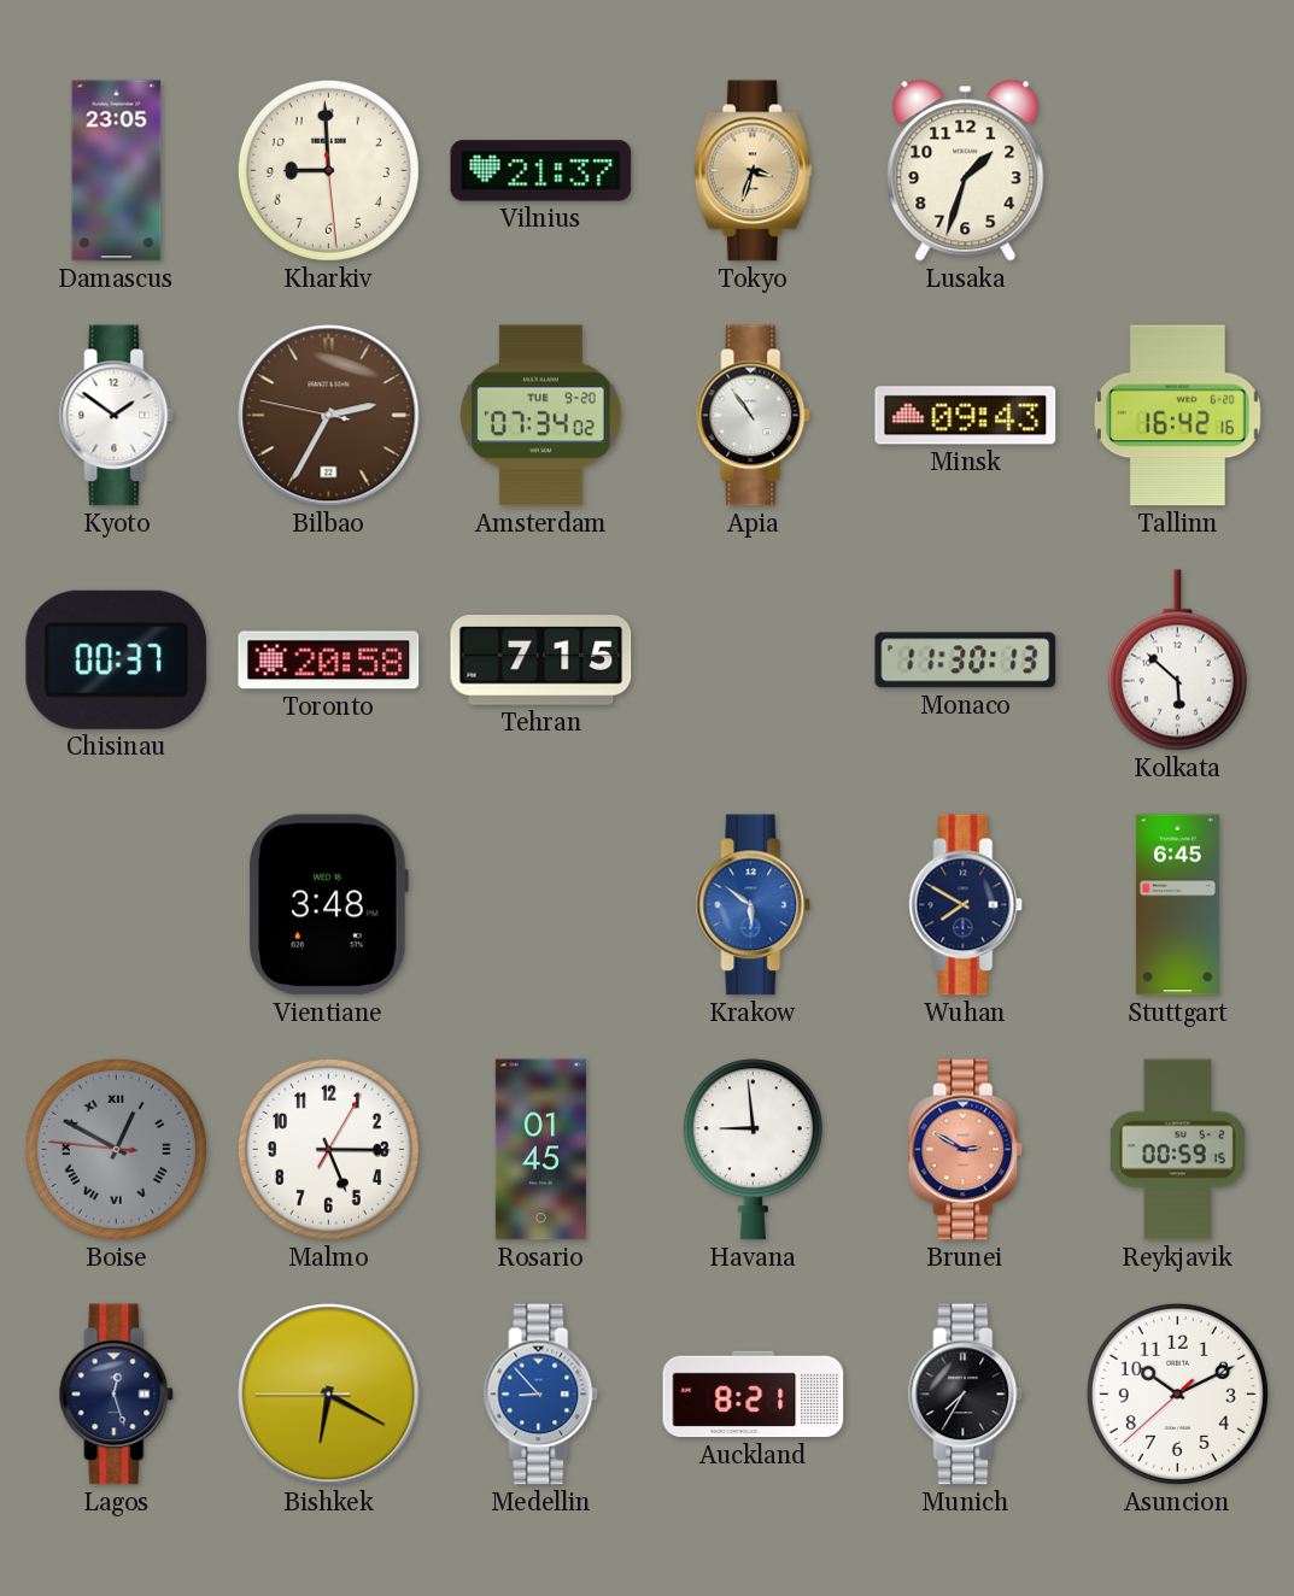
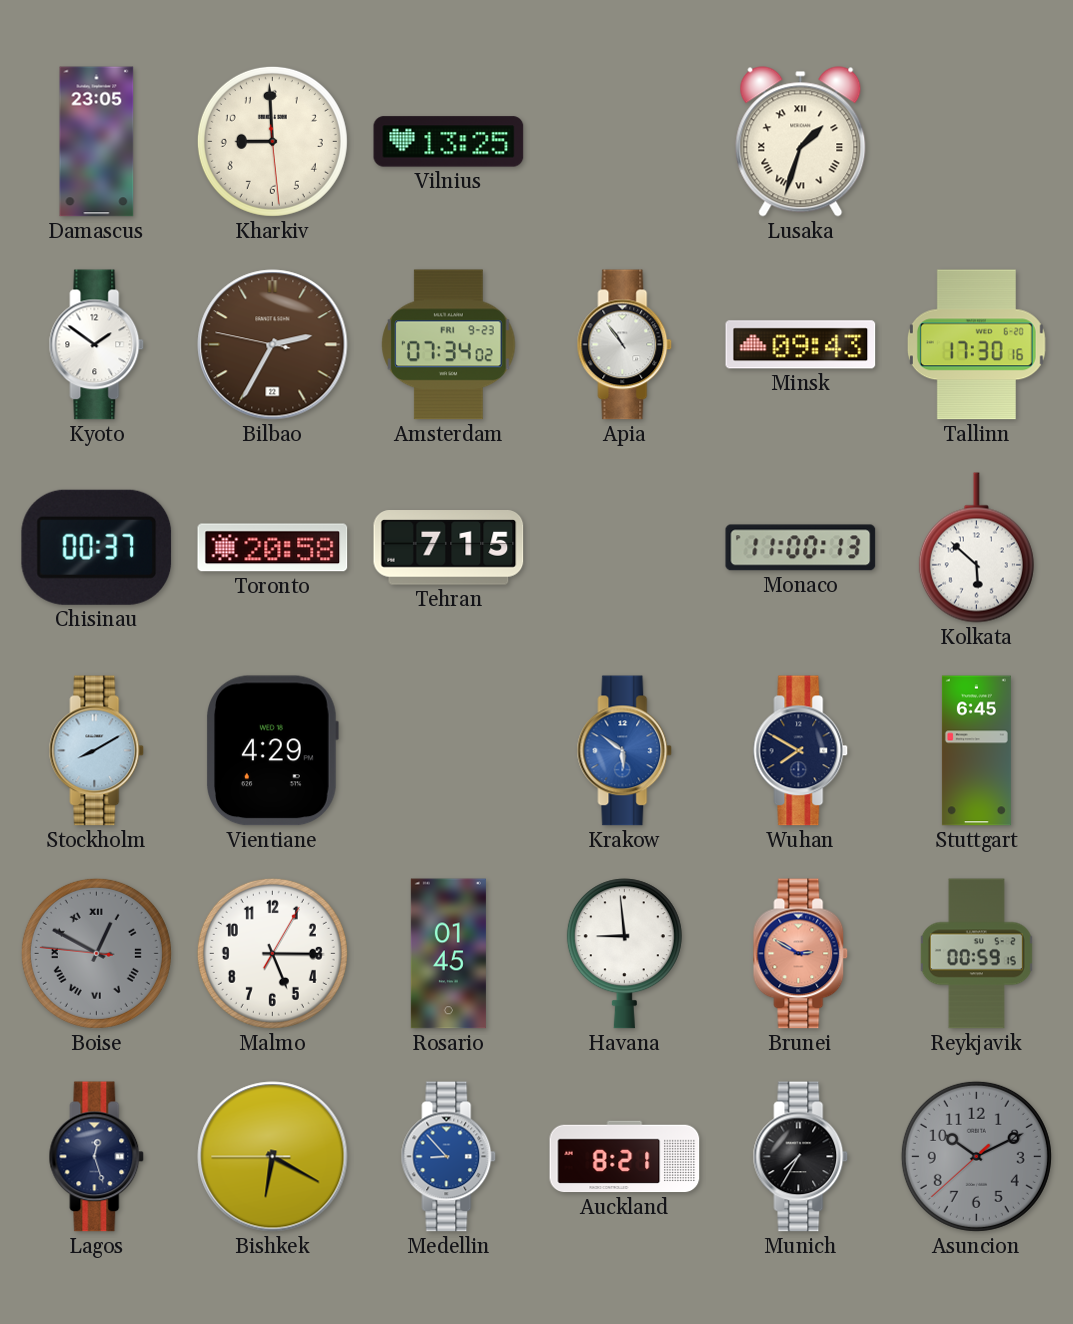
Vilnius: 21:37 -> 13:25
Tokyo: 3:33 -> none
Lusaka numerals: Arabic -> Roman
Amsterdam date: TUE 9-20 -> FRI 9-23
Tallinn: 16:42 -> 17:30
Monaco: 11:30 -> 11:00
Stockholm: none -> 8:10
Vientiane: 3:48 -> 4:29
Asuncion dial: white -> grey
